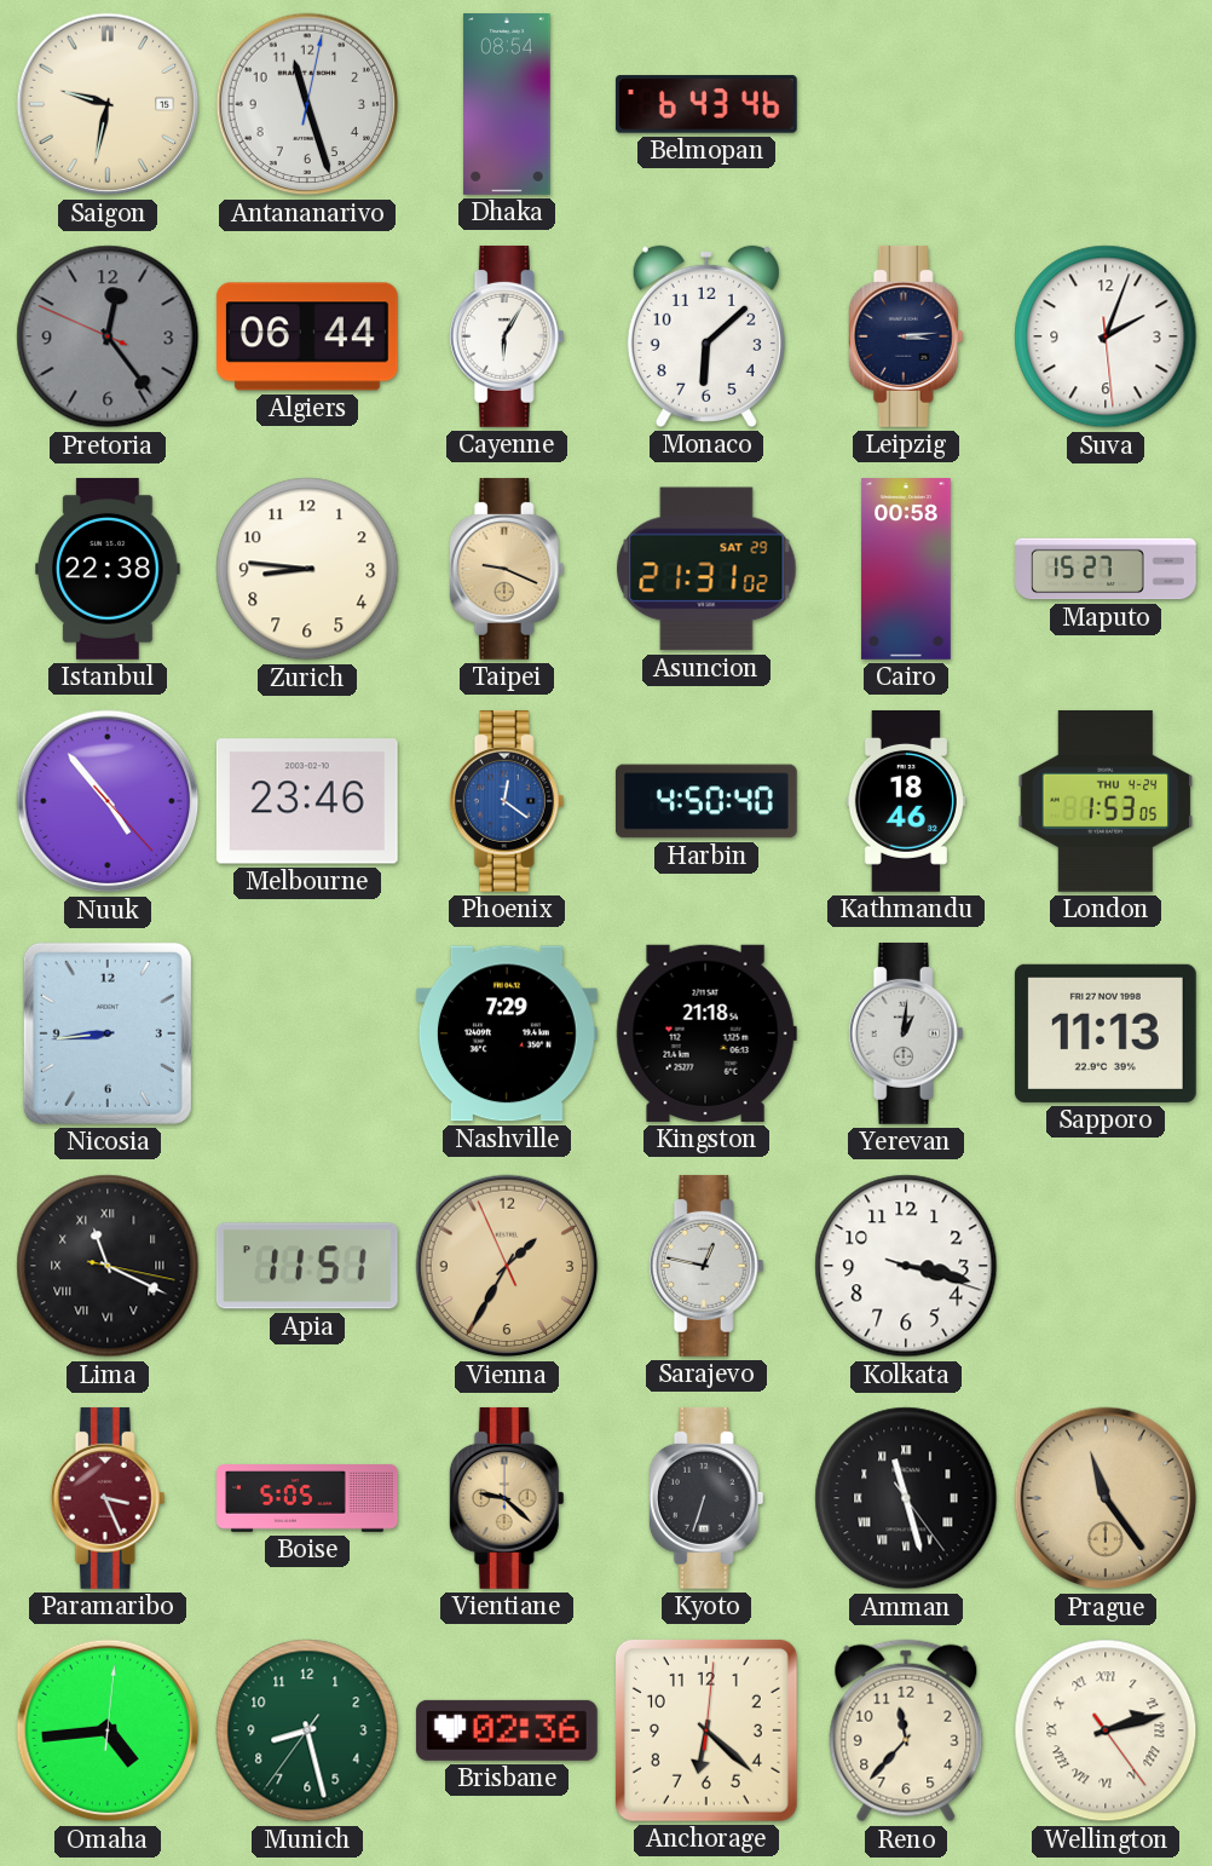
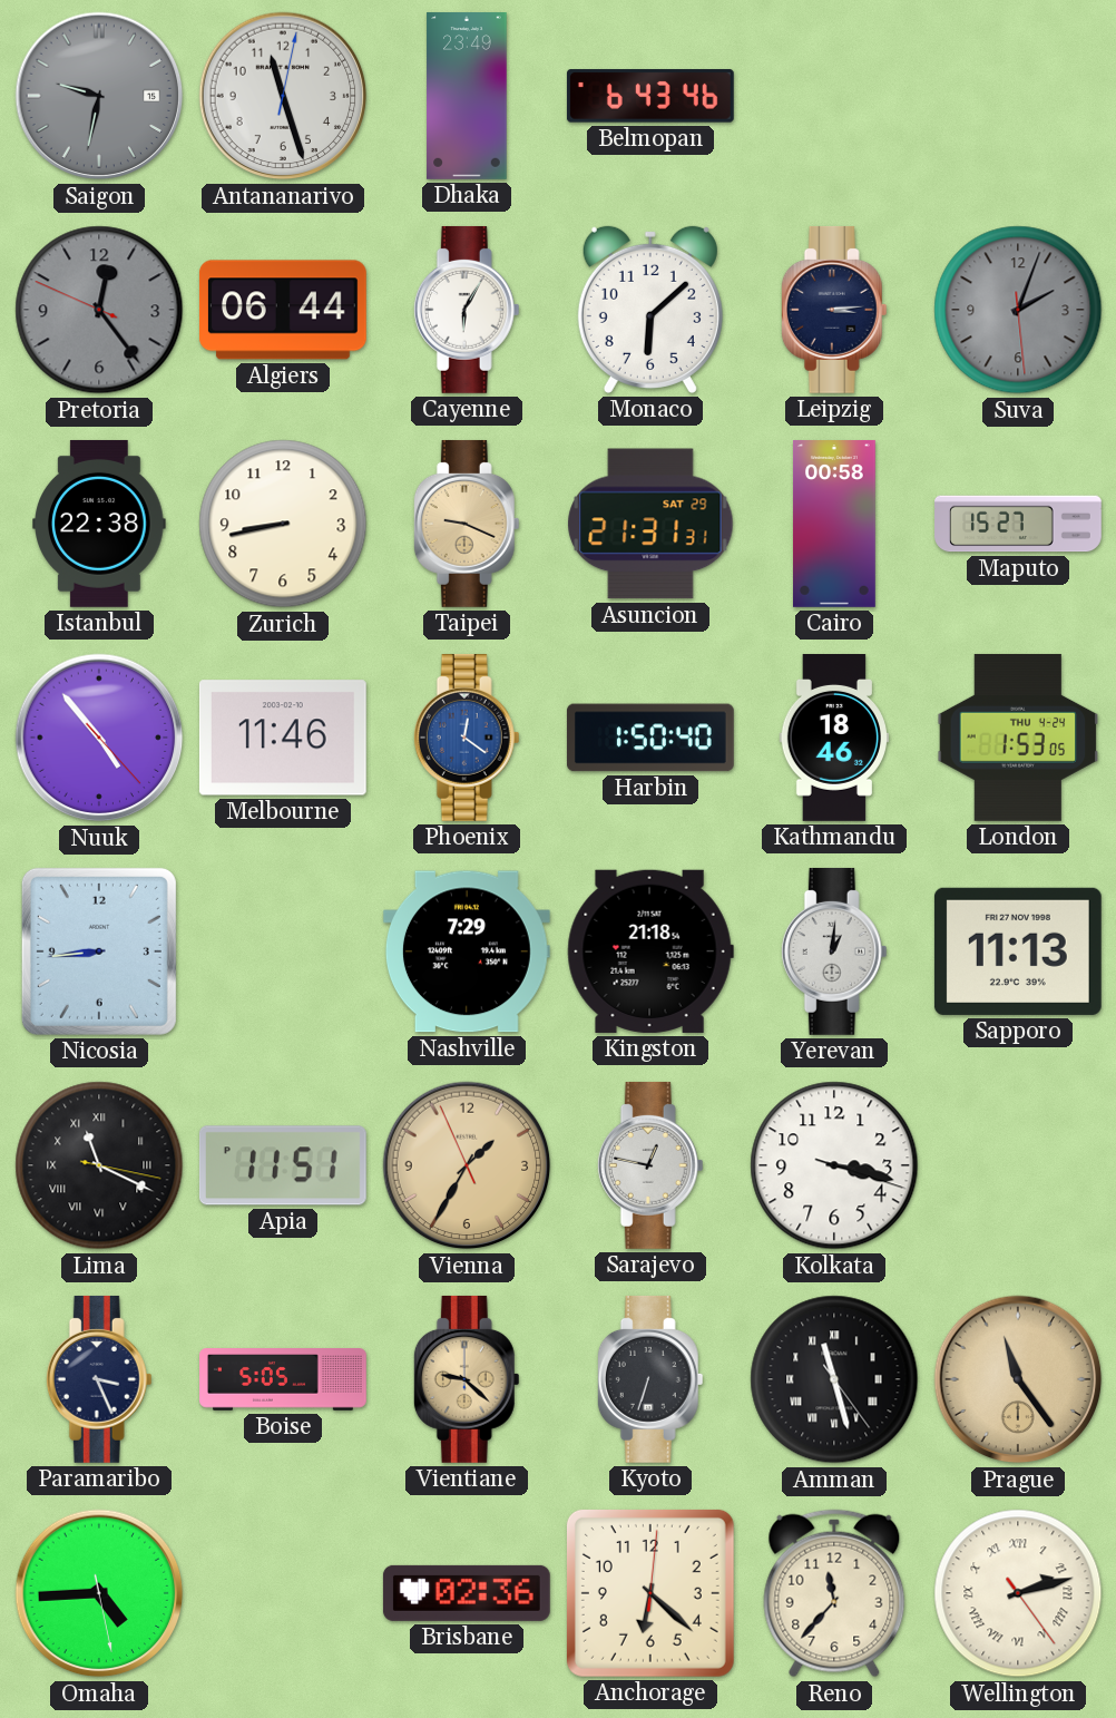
Saigon dial: cream -> grey
Dhaka: 08:54 -> 23:49
Suva dial: white -> grey
Zurich: 8:46 -> 8:43
Asuncion: 21:31:02 -> 21:31:31
Melbourne: 23:46 -> 11:46
Harbin: 4:50 -> 1:50
Paramaribo dial: burgundy -> navy
Omaha: 4:44:01 -> 4:44:28
Munich: 8:27 -> none
